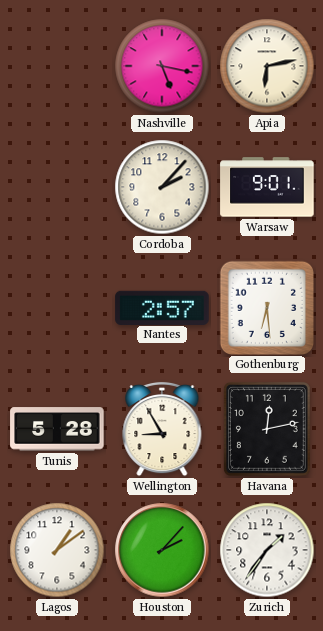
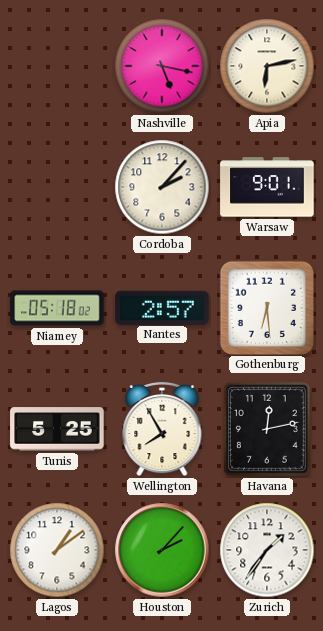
Niamey: none -> 05:18
Tunis: 5:28 -> 5:25
Wellington: 8:55 -> 7:55
